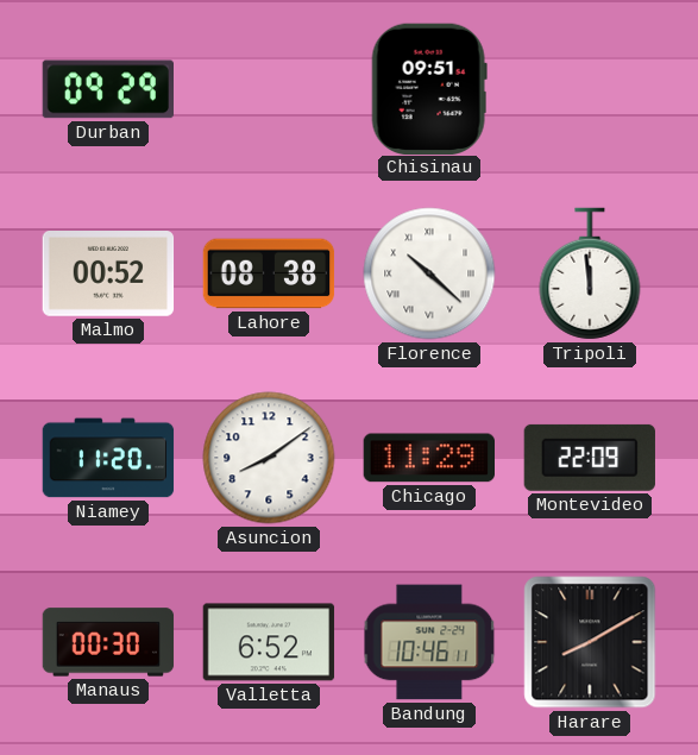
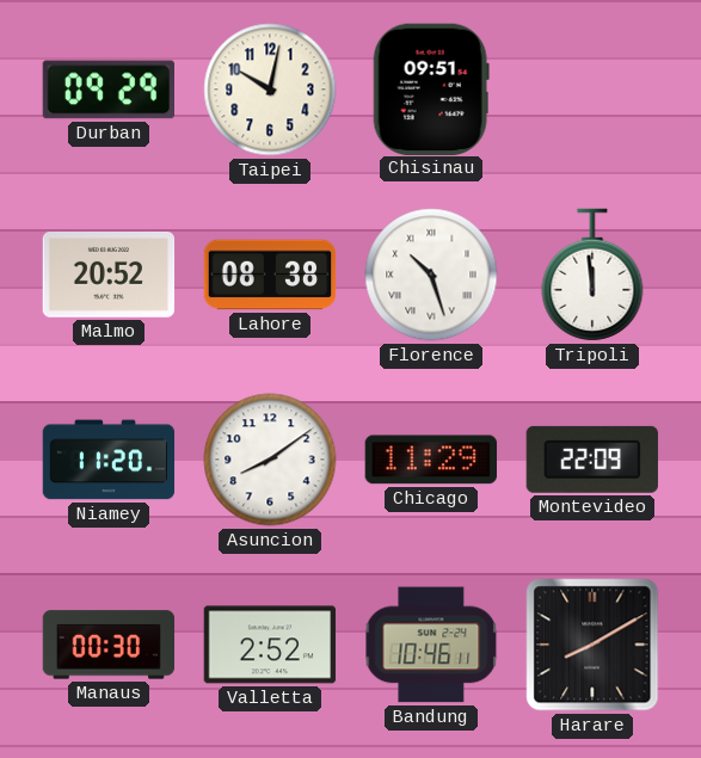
Taipei: none -> 10:02
Malmo: 00:52 -> 20:52
Florence: 10:22 -> 10:27
Valletta: 6:52 -> 2:52
